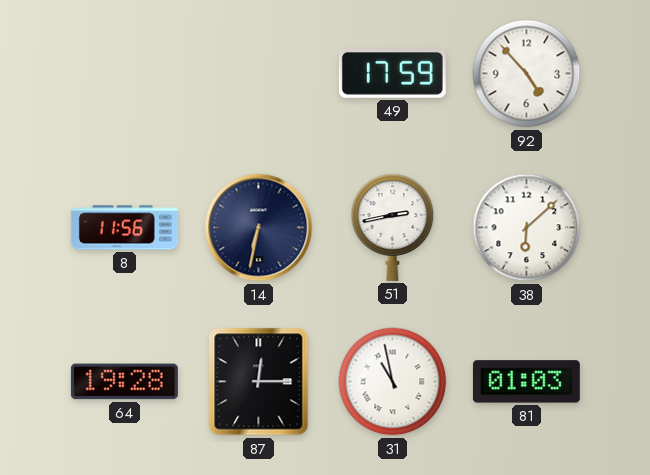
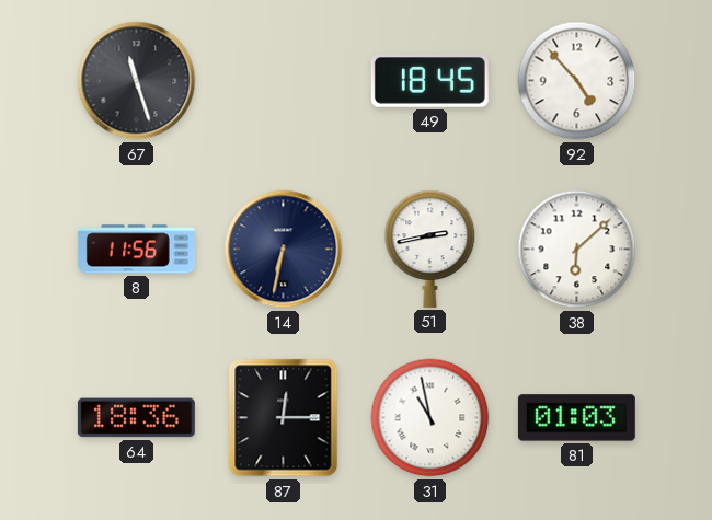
67: none -> 11:27
49: 17:59 -> 18:45
64: 19:28 -> 18:36
